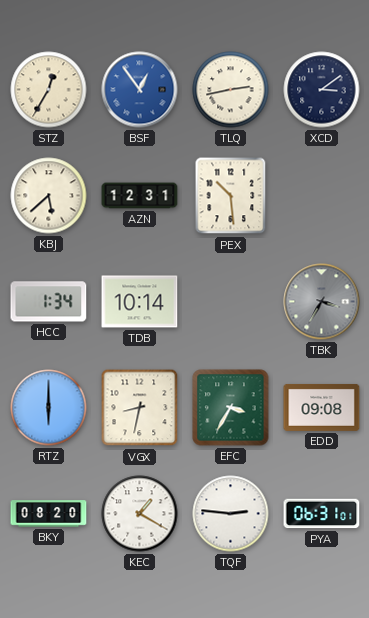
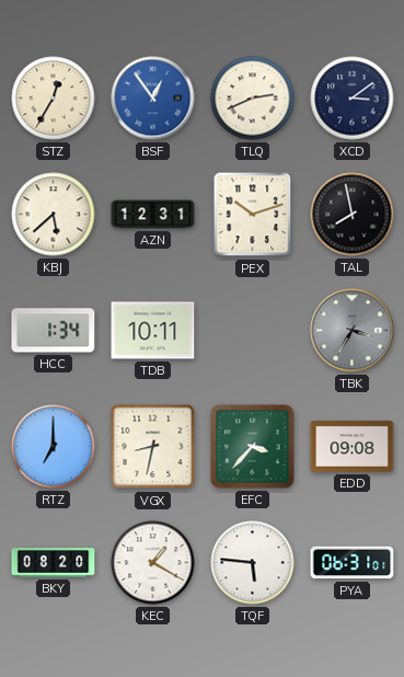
TLQ: 2:43 -> 2:41
PEX: 10:29 -> 10:12
TAL: none -> 7:58
TDB: 10:14 -> 10:11
RTZ: 6:00 -> 7:00
EFC: 3:35 -> 3:37
TQF: 2:46 -> 5:46
